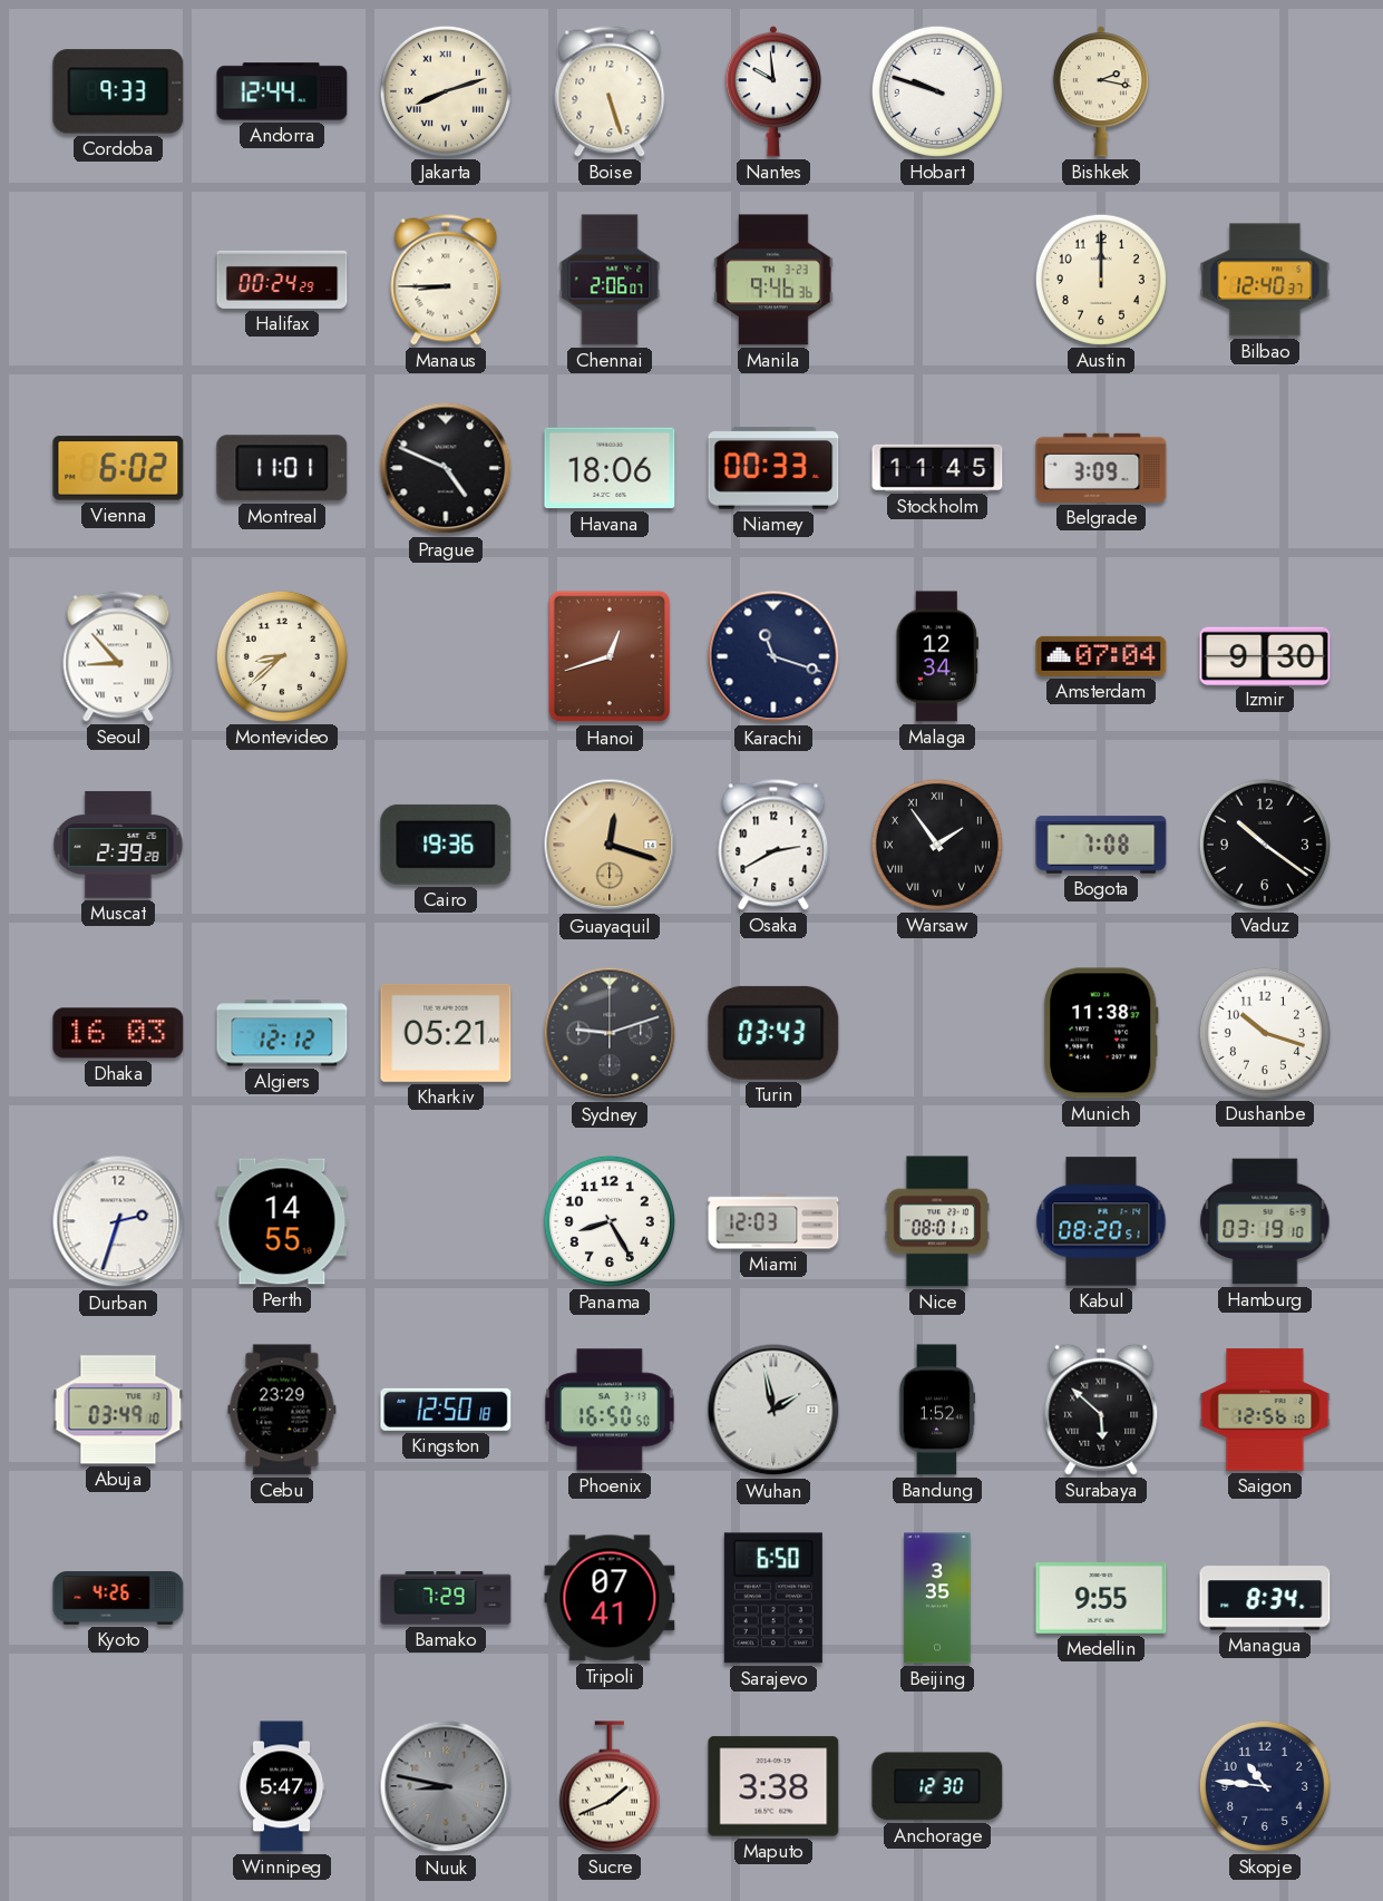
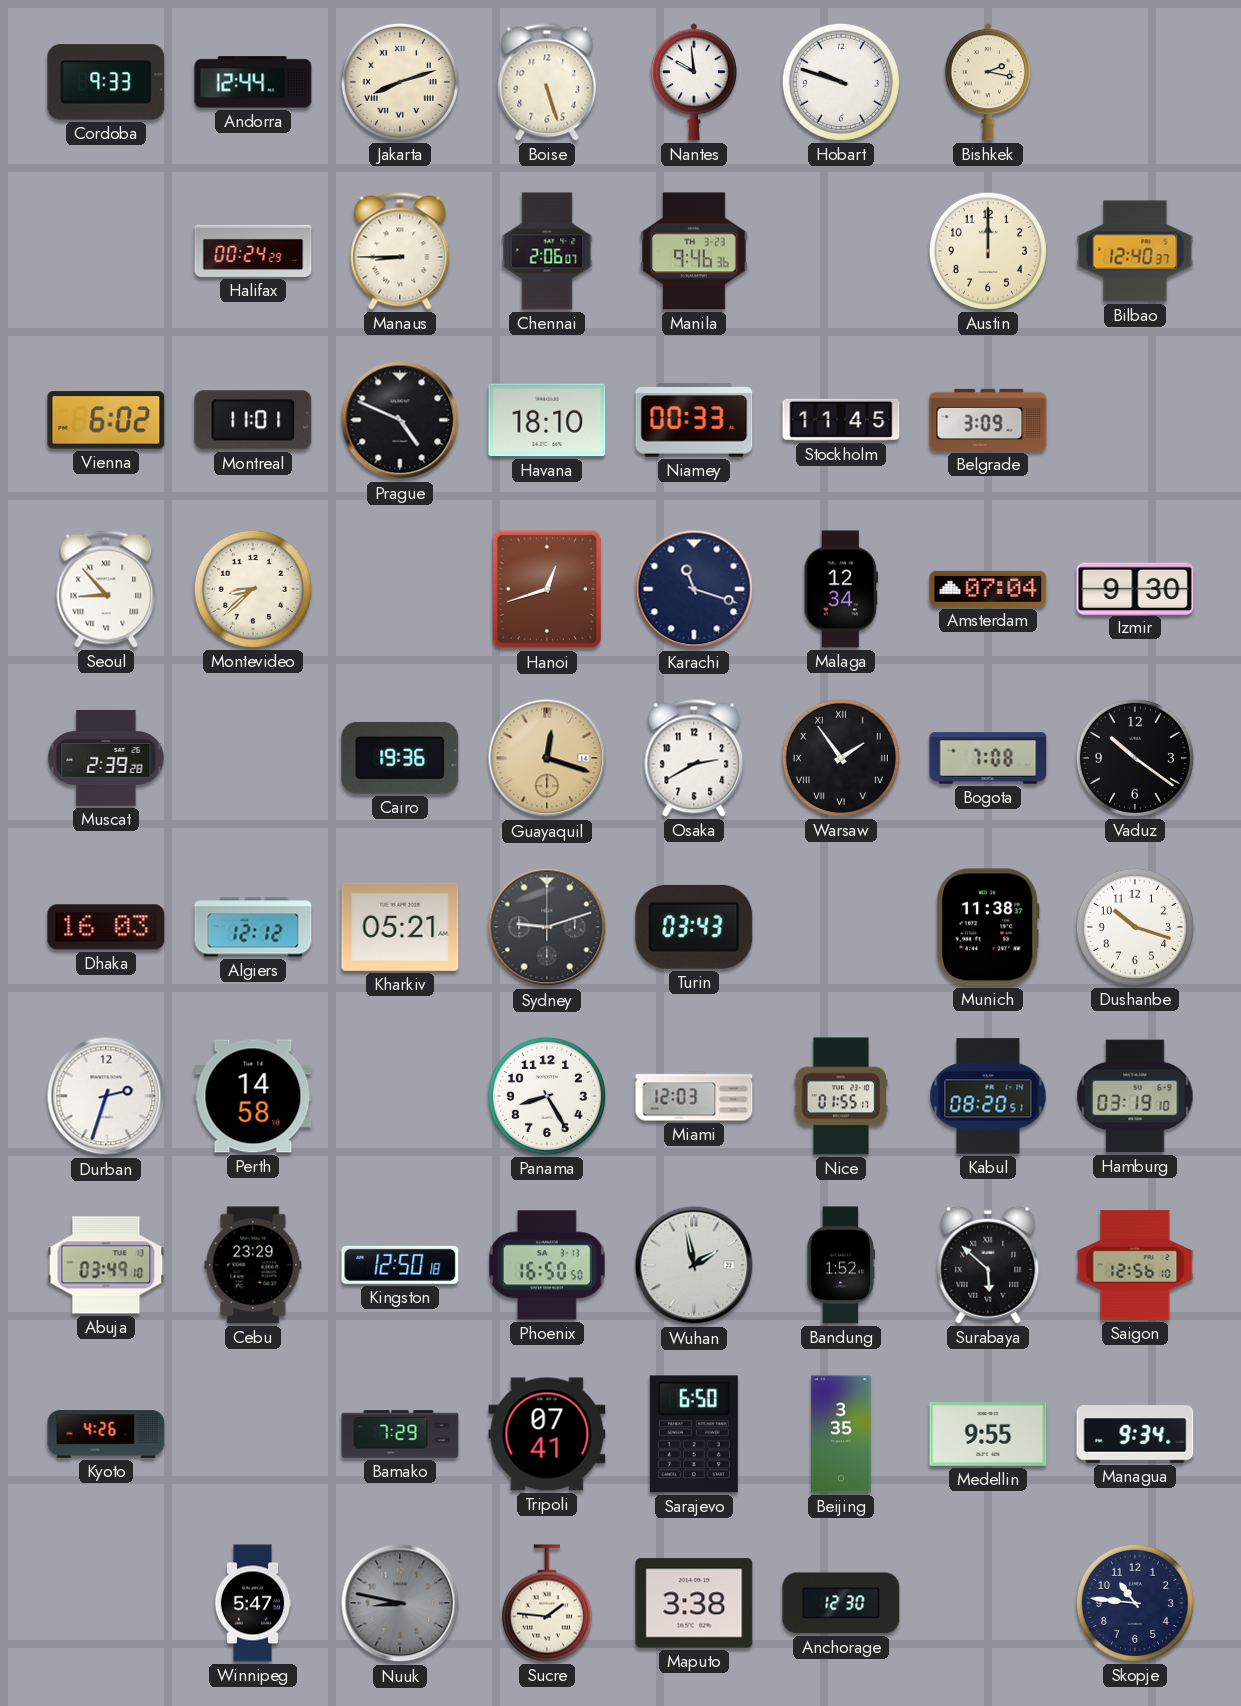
Havana: 18:06 -> 18:10
Perth: 14:55 -> 14:58
Nice: 08:01 -> 01:55
Managua: 8:34 -> 9:34
Sucre: 1:41 -> 1:46
